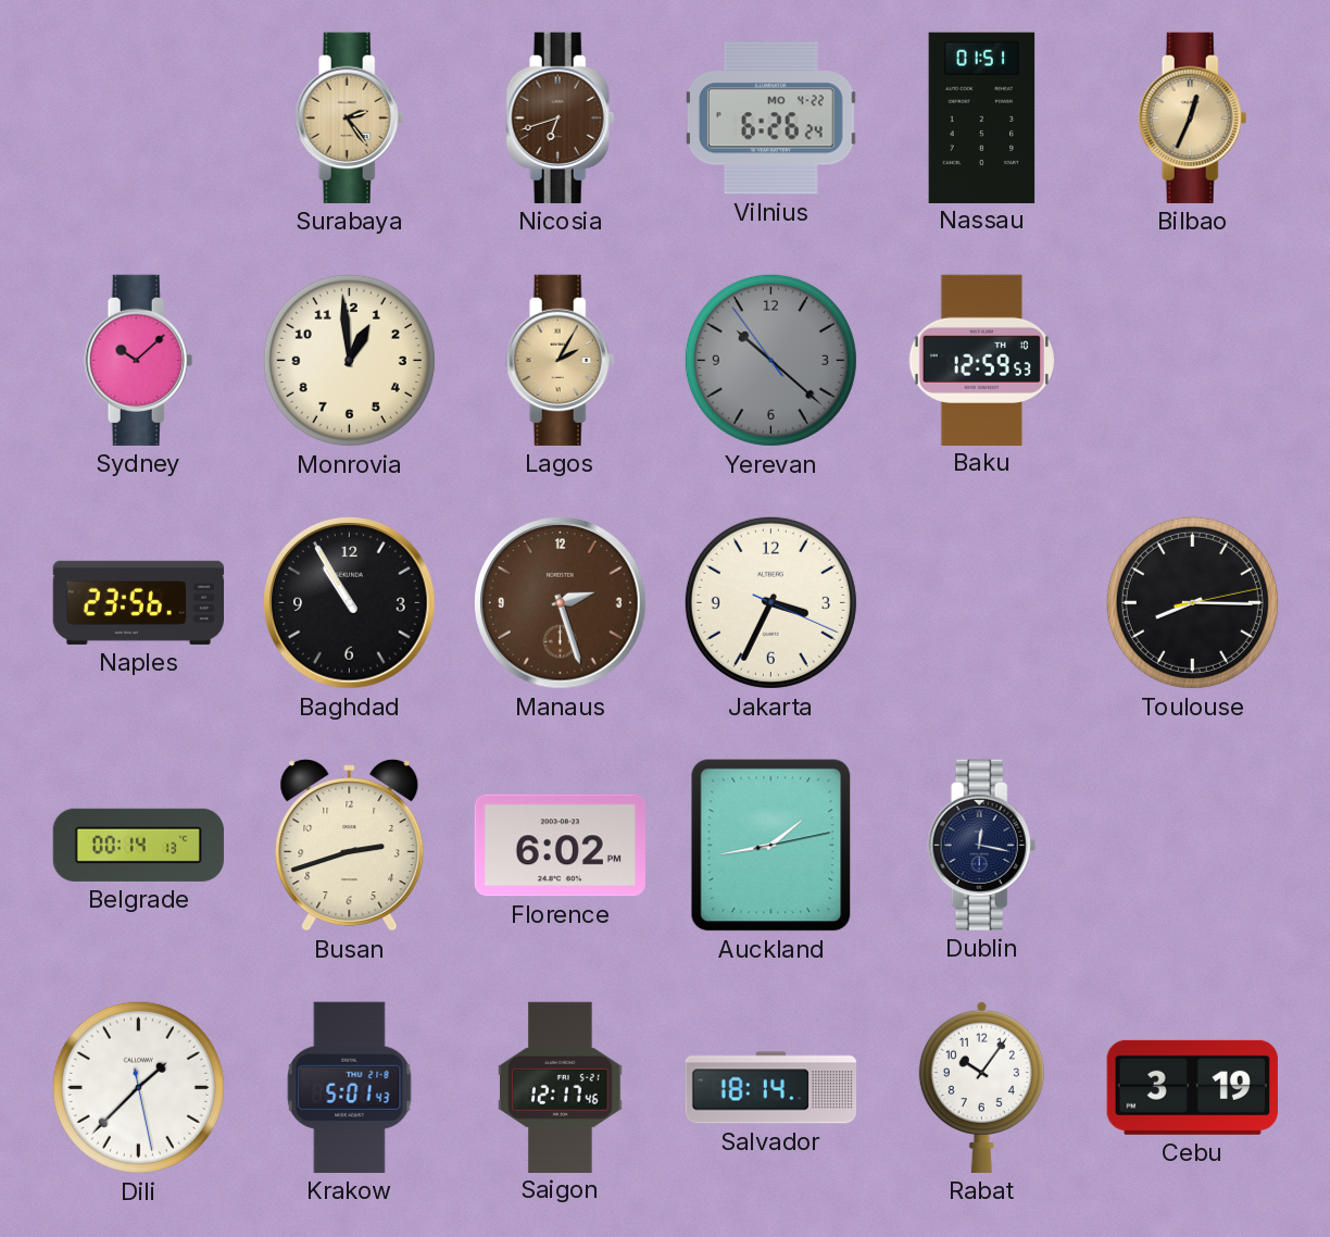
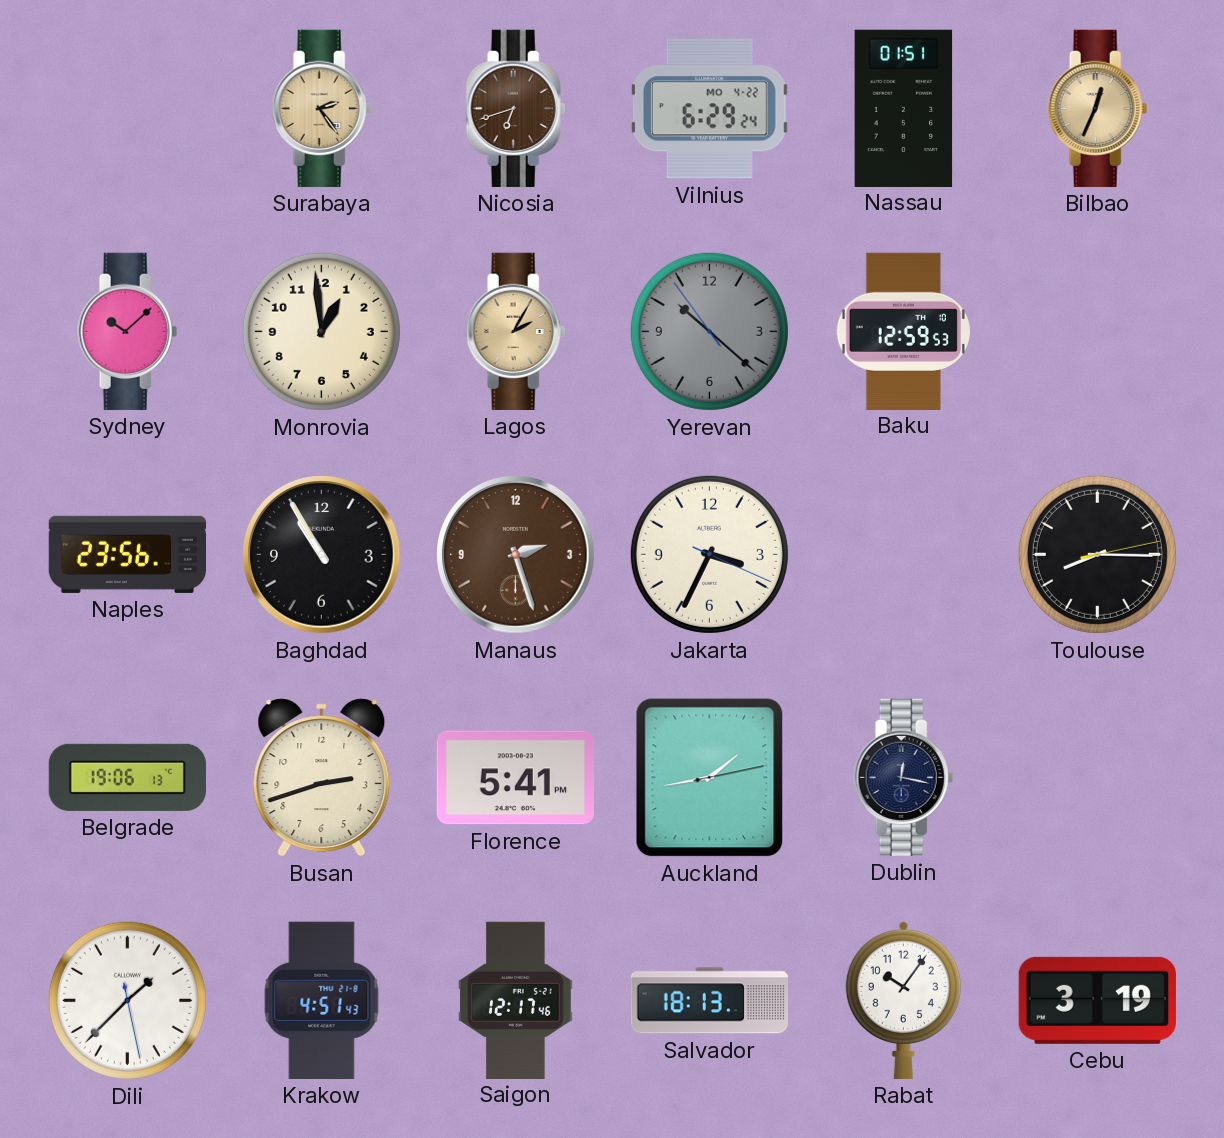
Vilnius: 6:26 -> 6:29
Belgrade: 00:14 -> 19:06
Florence: 6:02 -> 5:41
Krakow: 5:01 -> 4:51
Salvador: 18:14 -> 18:13
